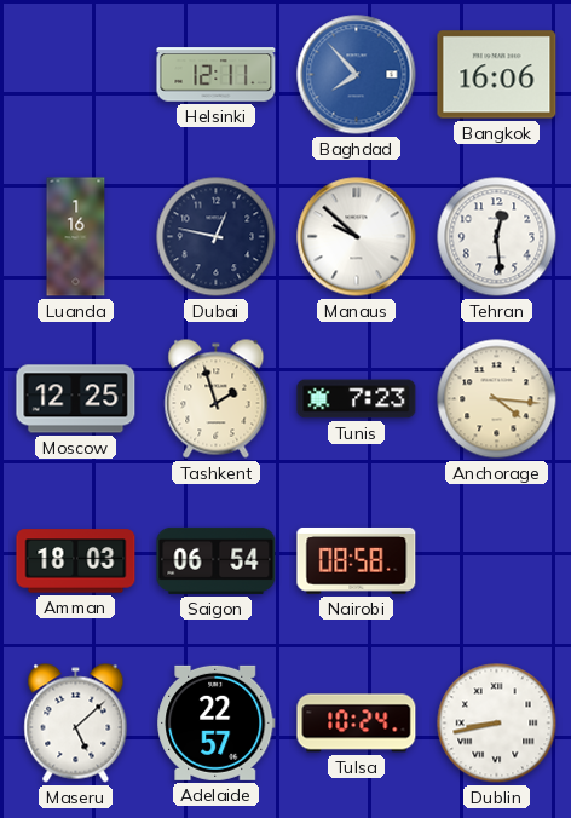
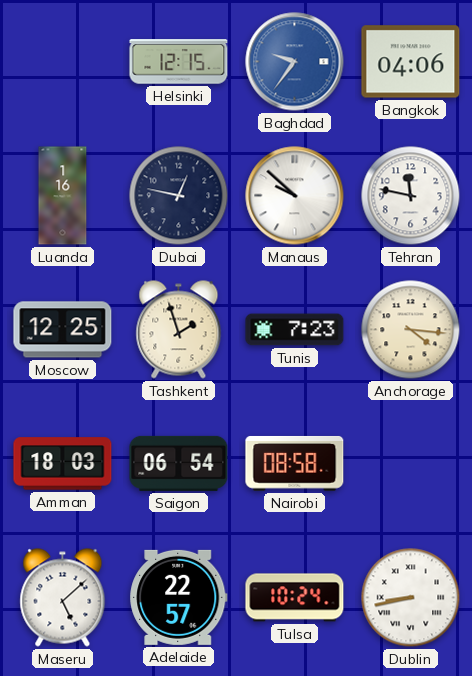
Helsinki: 12:11 -> 12:15
Baghdad: 7:53 -> 9:36
Bangkok: 16:06 -> 04:06
Tehran: 12:29 -> 11:47
